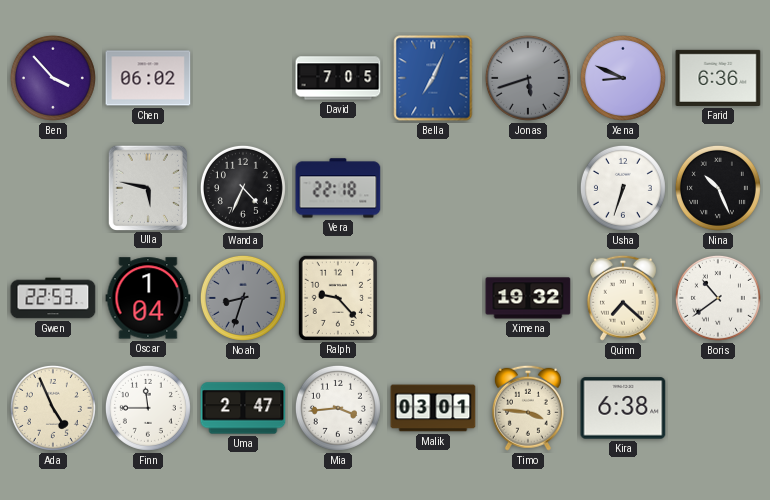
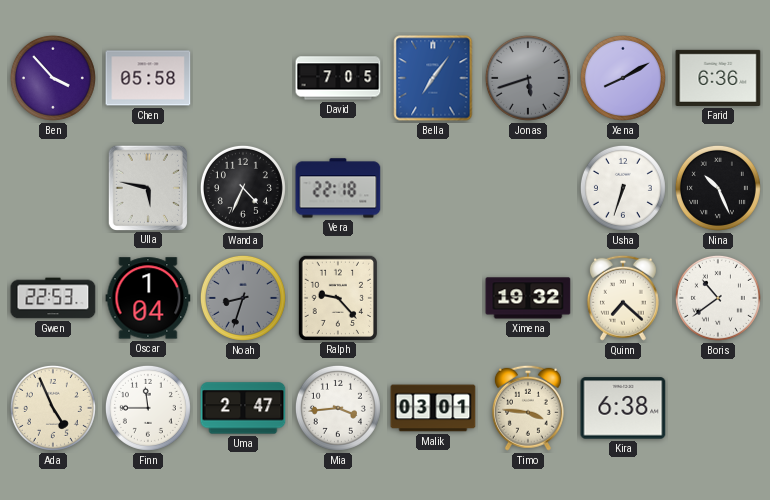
Chen: 06:02 -> 05:58
Bella: 7:04 -> 7:06
Xena: 8:49 -> 8:10
